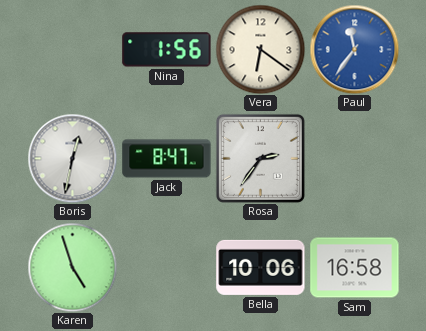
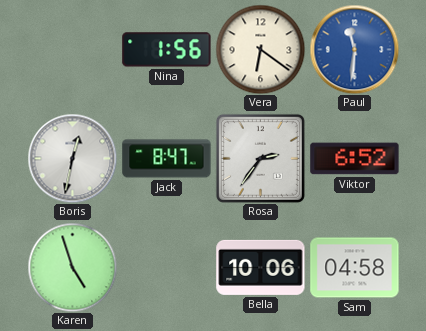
Paul: 11:36 -> 11:31
Viktor: none -> 6:52
Sam: 16:58 -> 04:58
